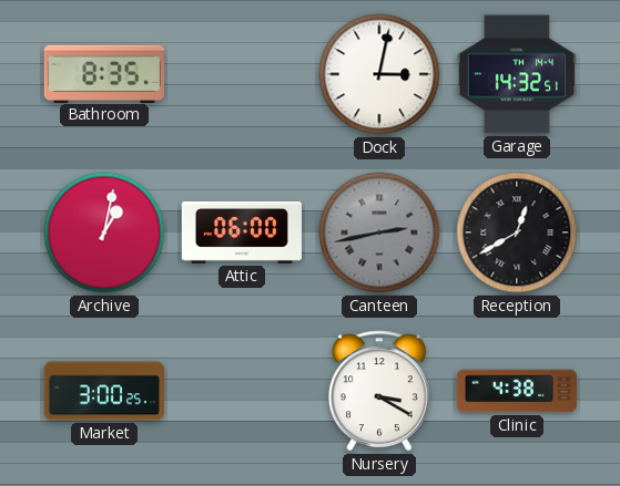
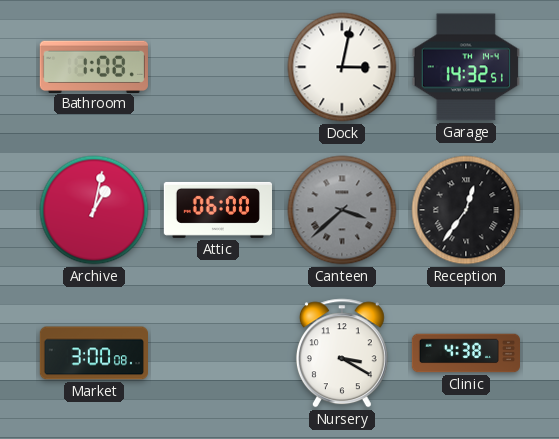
Bathroom: 8:35 -> 1:08
Canteen: 2:43 -> 3:38
Reception: 12:40 -> 12:36
Market: 3:00:25 -> 3:00:08
